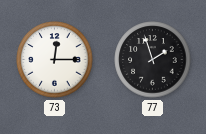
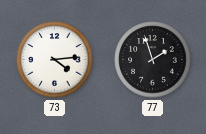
73: 12:15 -> 4:14
